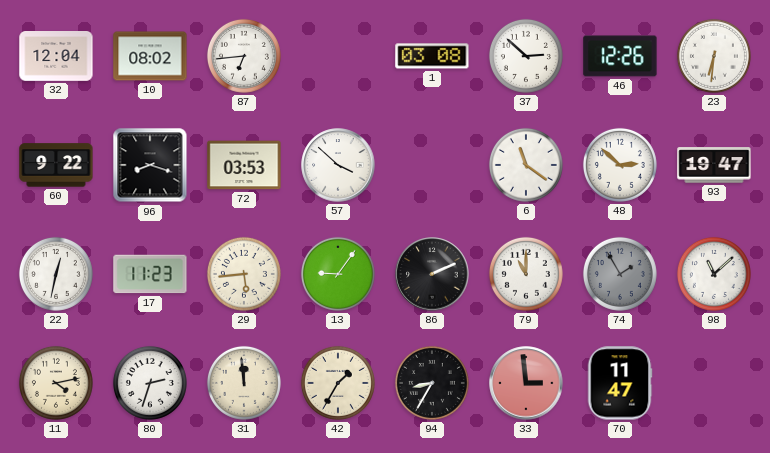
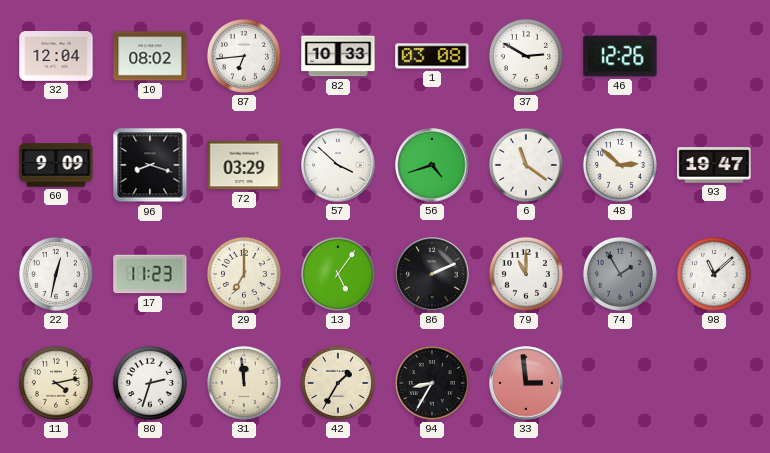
82: none -> 10:33
37: 2:52 -> 2:50
23: 6:31 -> none
60: 9:22 -> 9:09
72: 03:53 -> 03:29
56: none -> 4:42
29: 5:44 -> 7:00
13: 9:06 -> 5:06
70: 11:47 -> none
